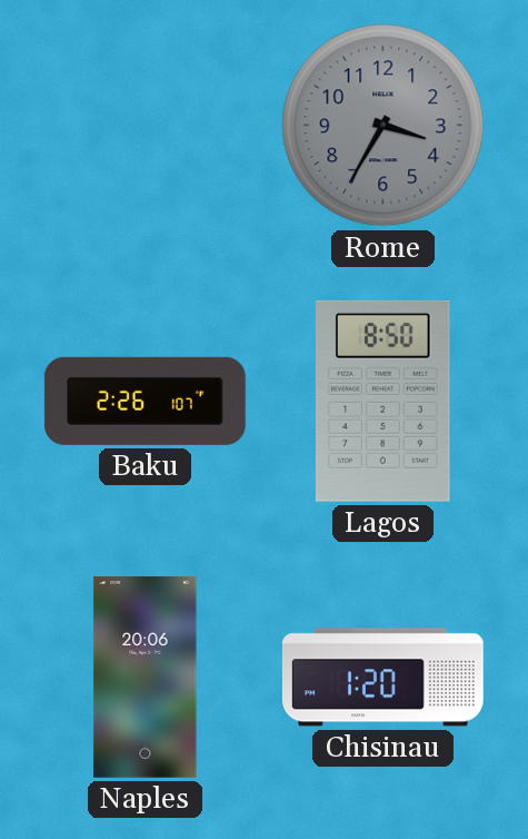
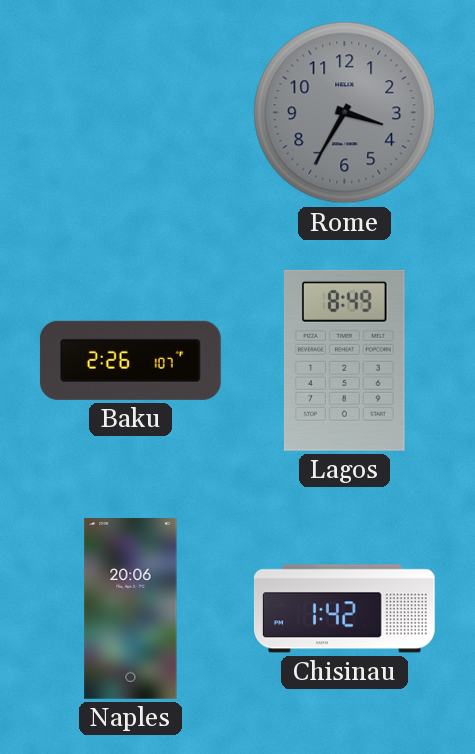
Lagos: 8:50 -> 8:49
Chisinau: 1:20 -> 1:42
